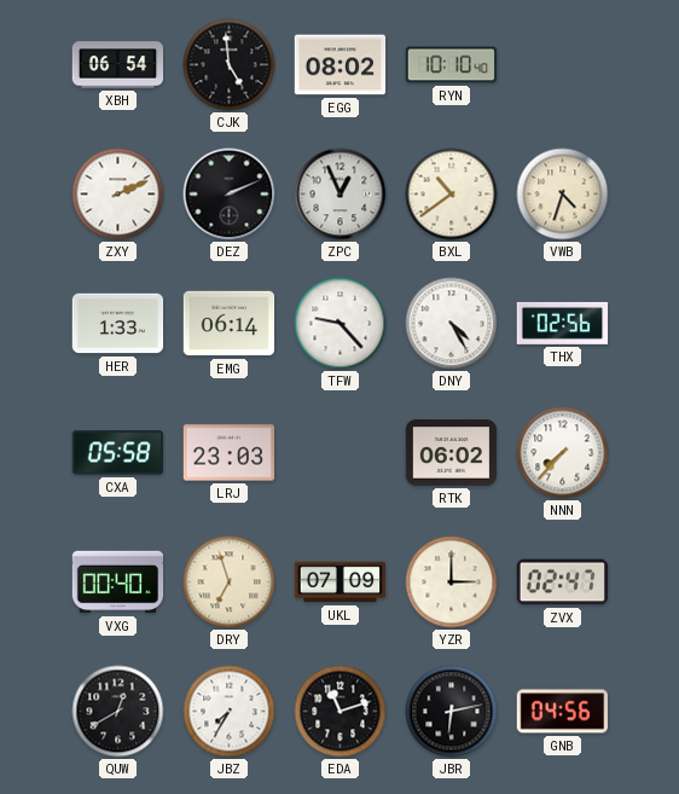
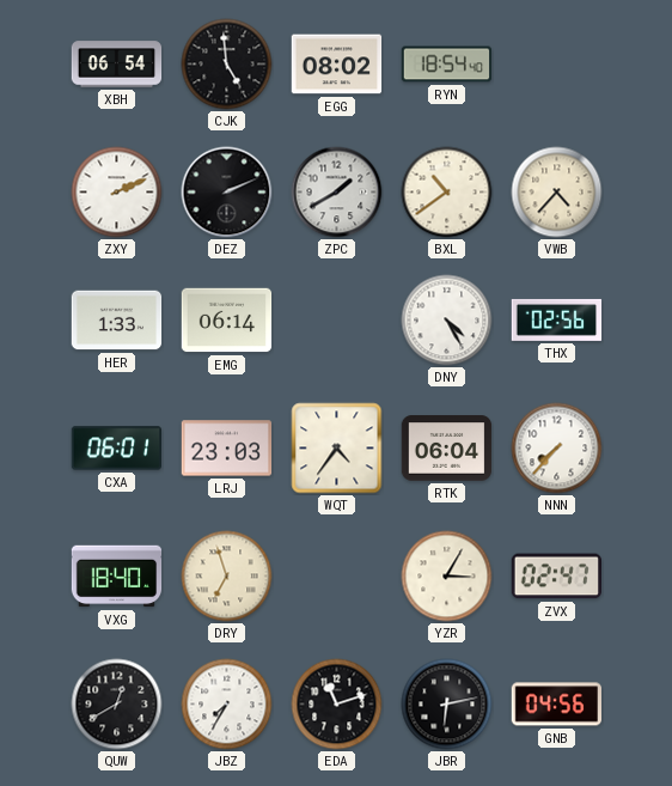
RYN: 10:10 -> 18:54
ZPC: 12:56 -> 1:40
VWB: 4:33 -> 4:37
TFW: 9:23 -> none
CXA: 05:58 -> 06:01
WQT: none -> 4:36
RTK: 06:02 -> 06:04
VXG: 00:40 -> 18:40
UKL: 07:09 -> none
YZR: 3:00 -> 3:05
